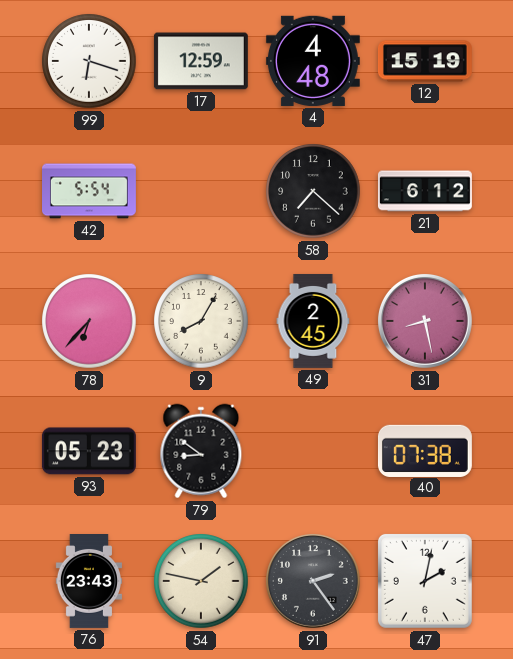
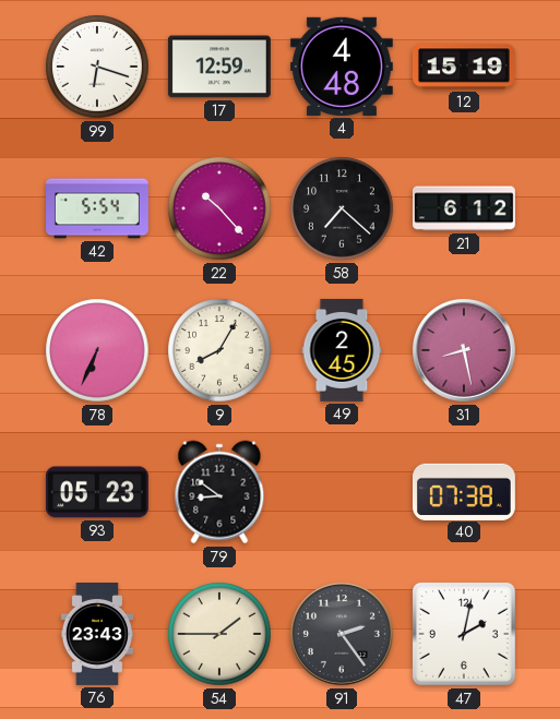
22: none -> 10:23
78: 6:37 -> 6:34
54: 1:47 -> 1:45
